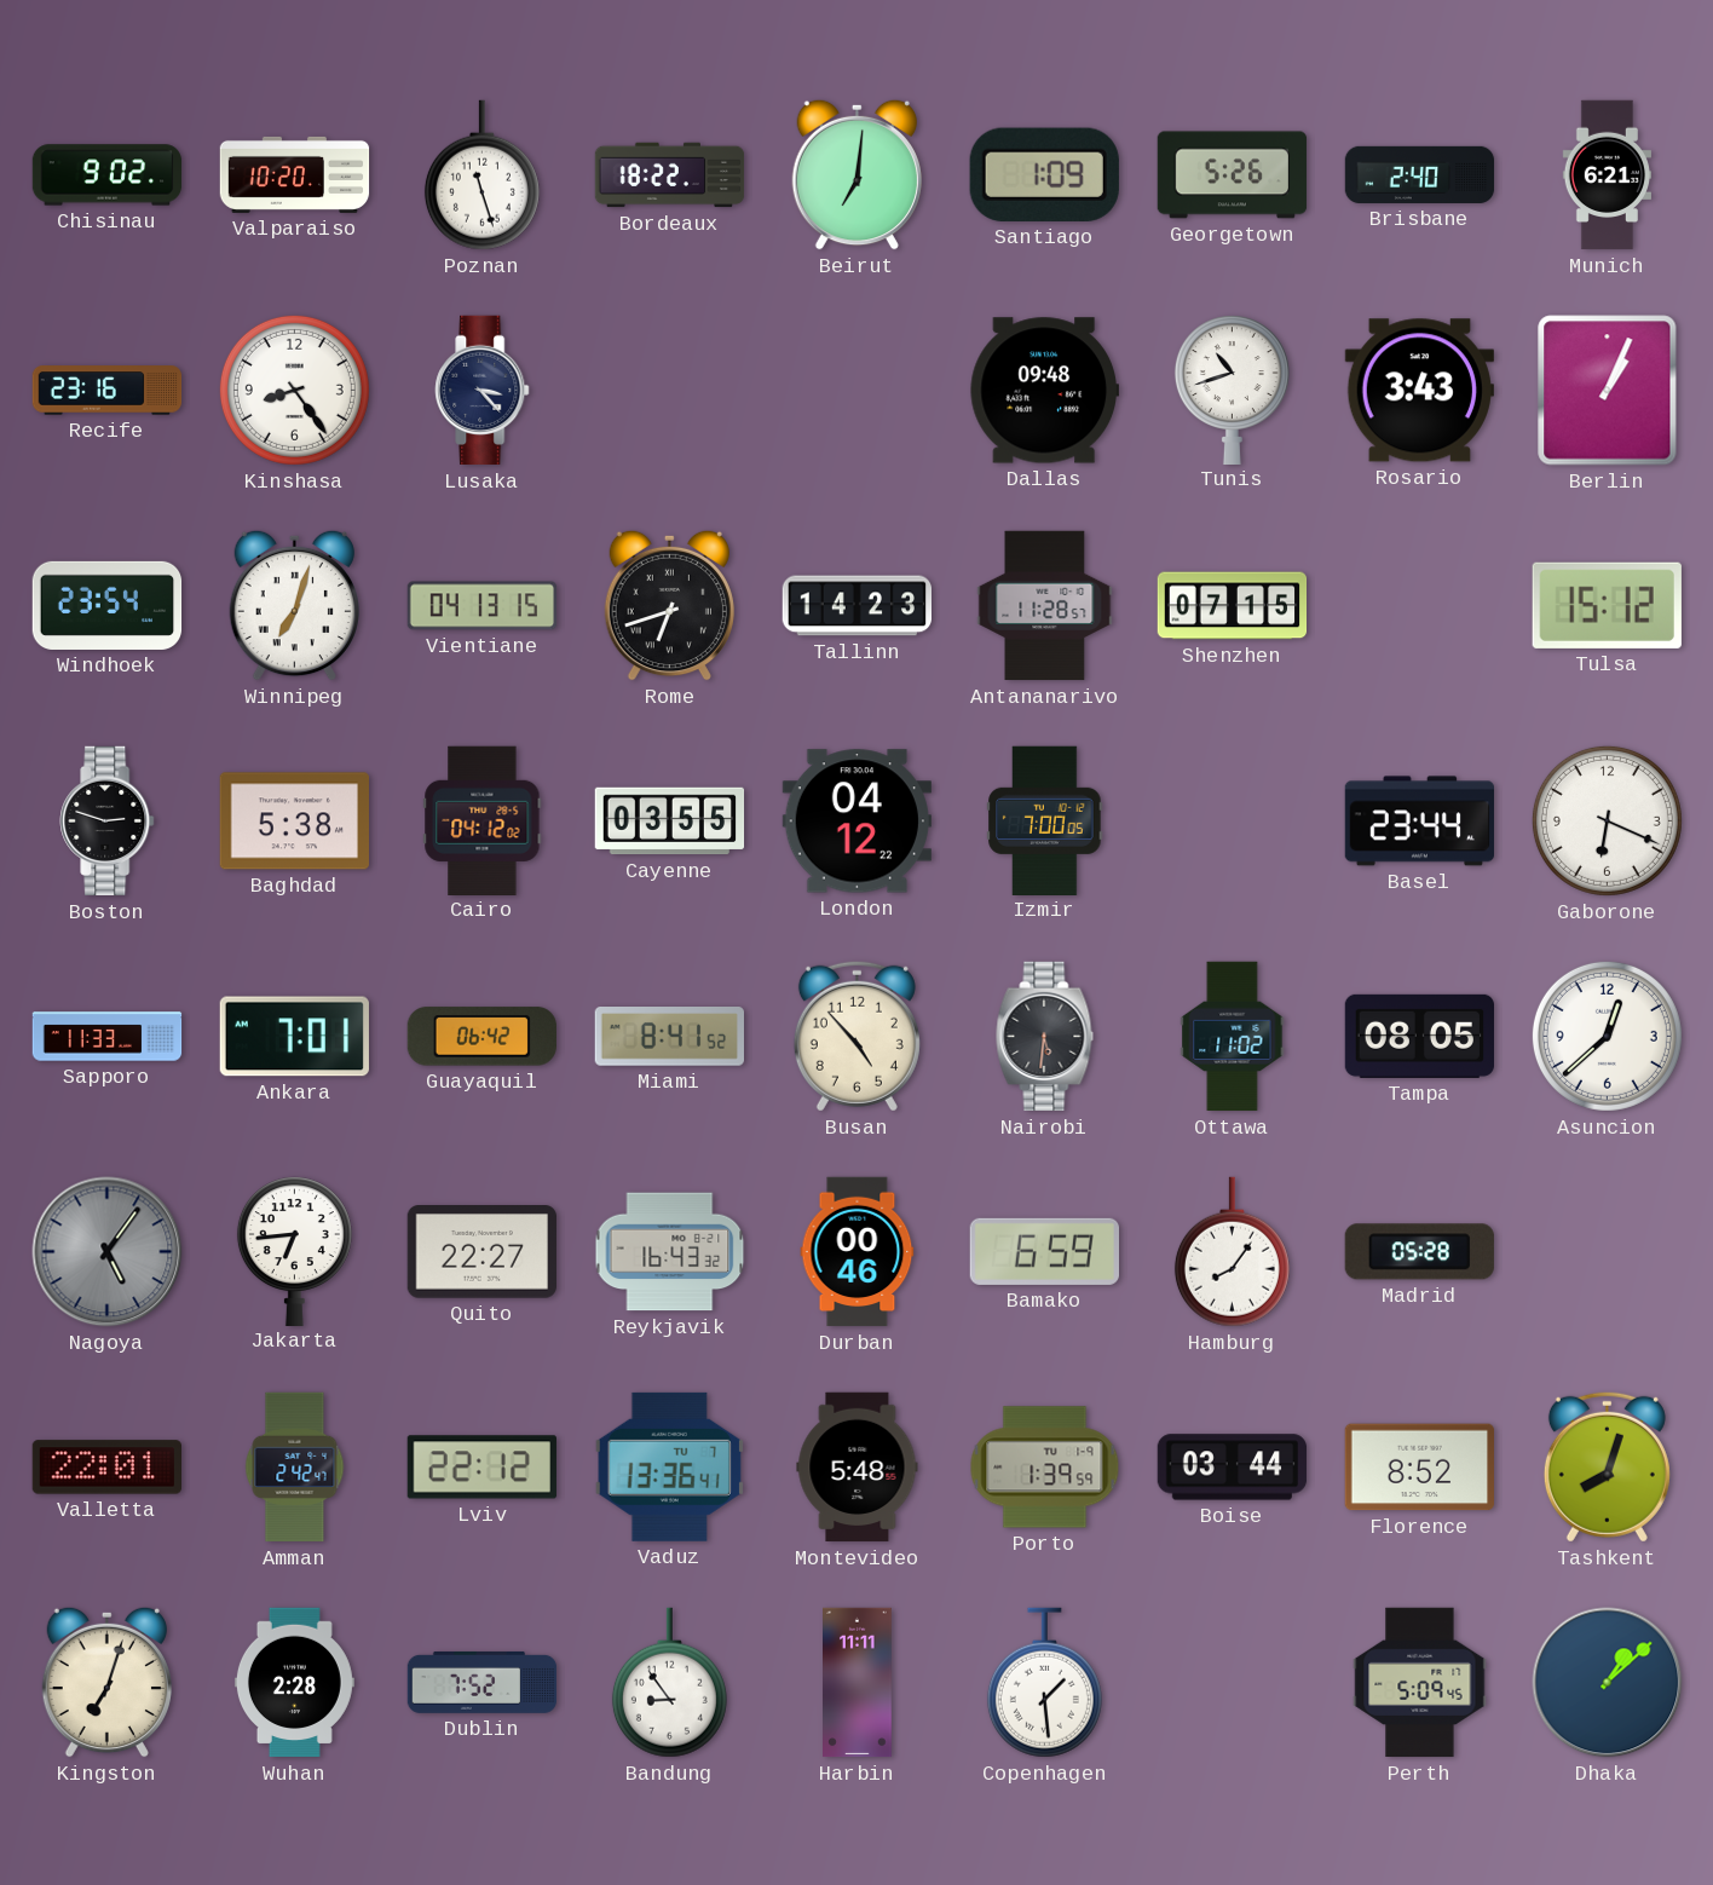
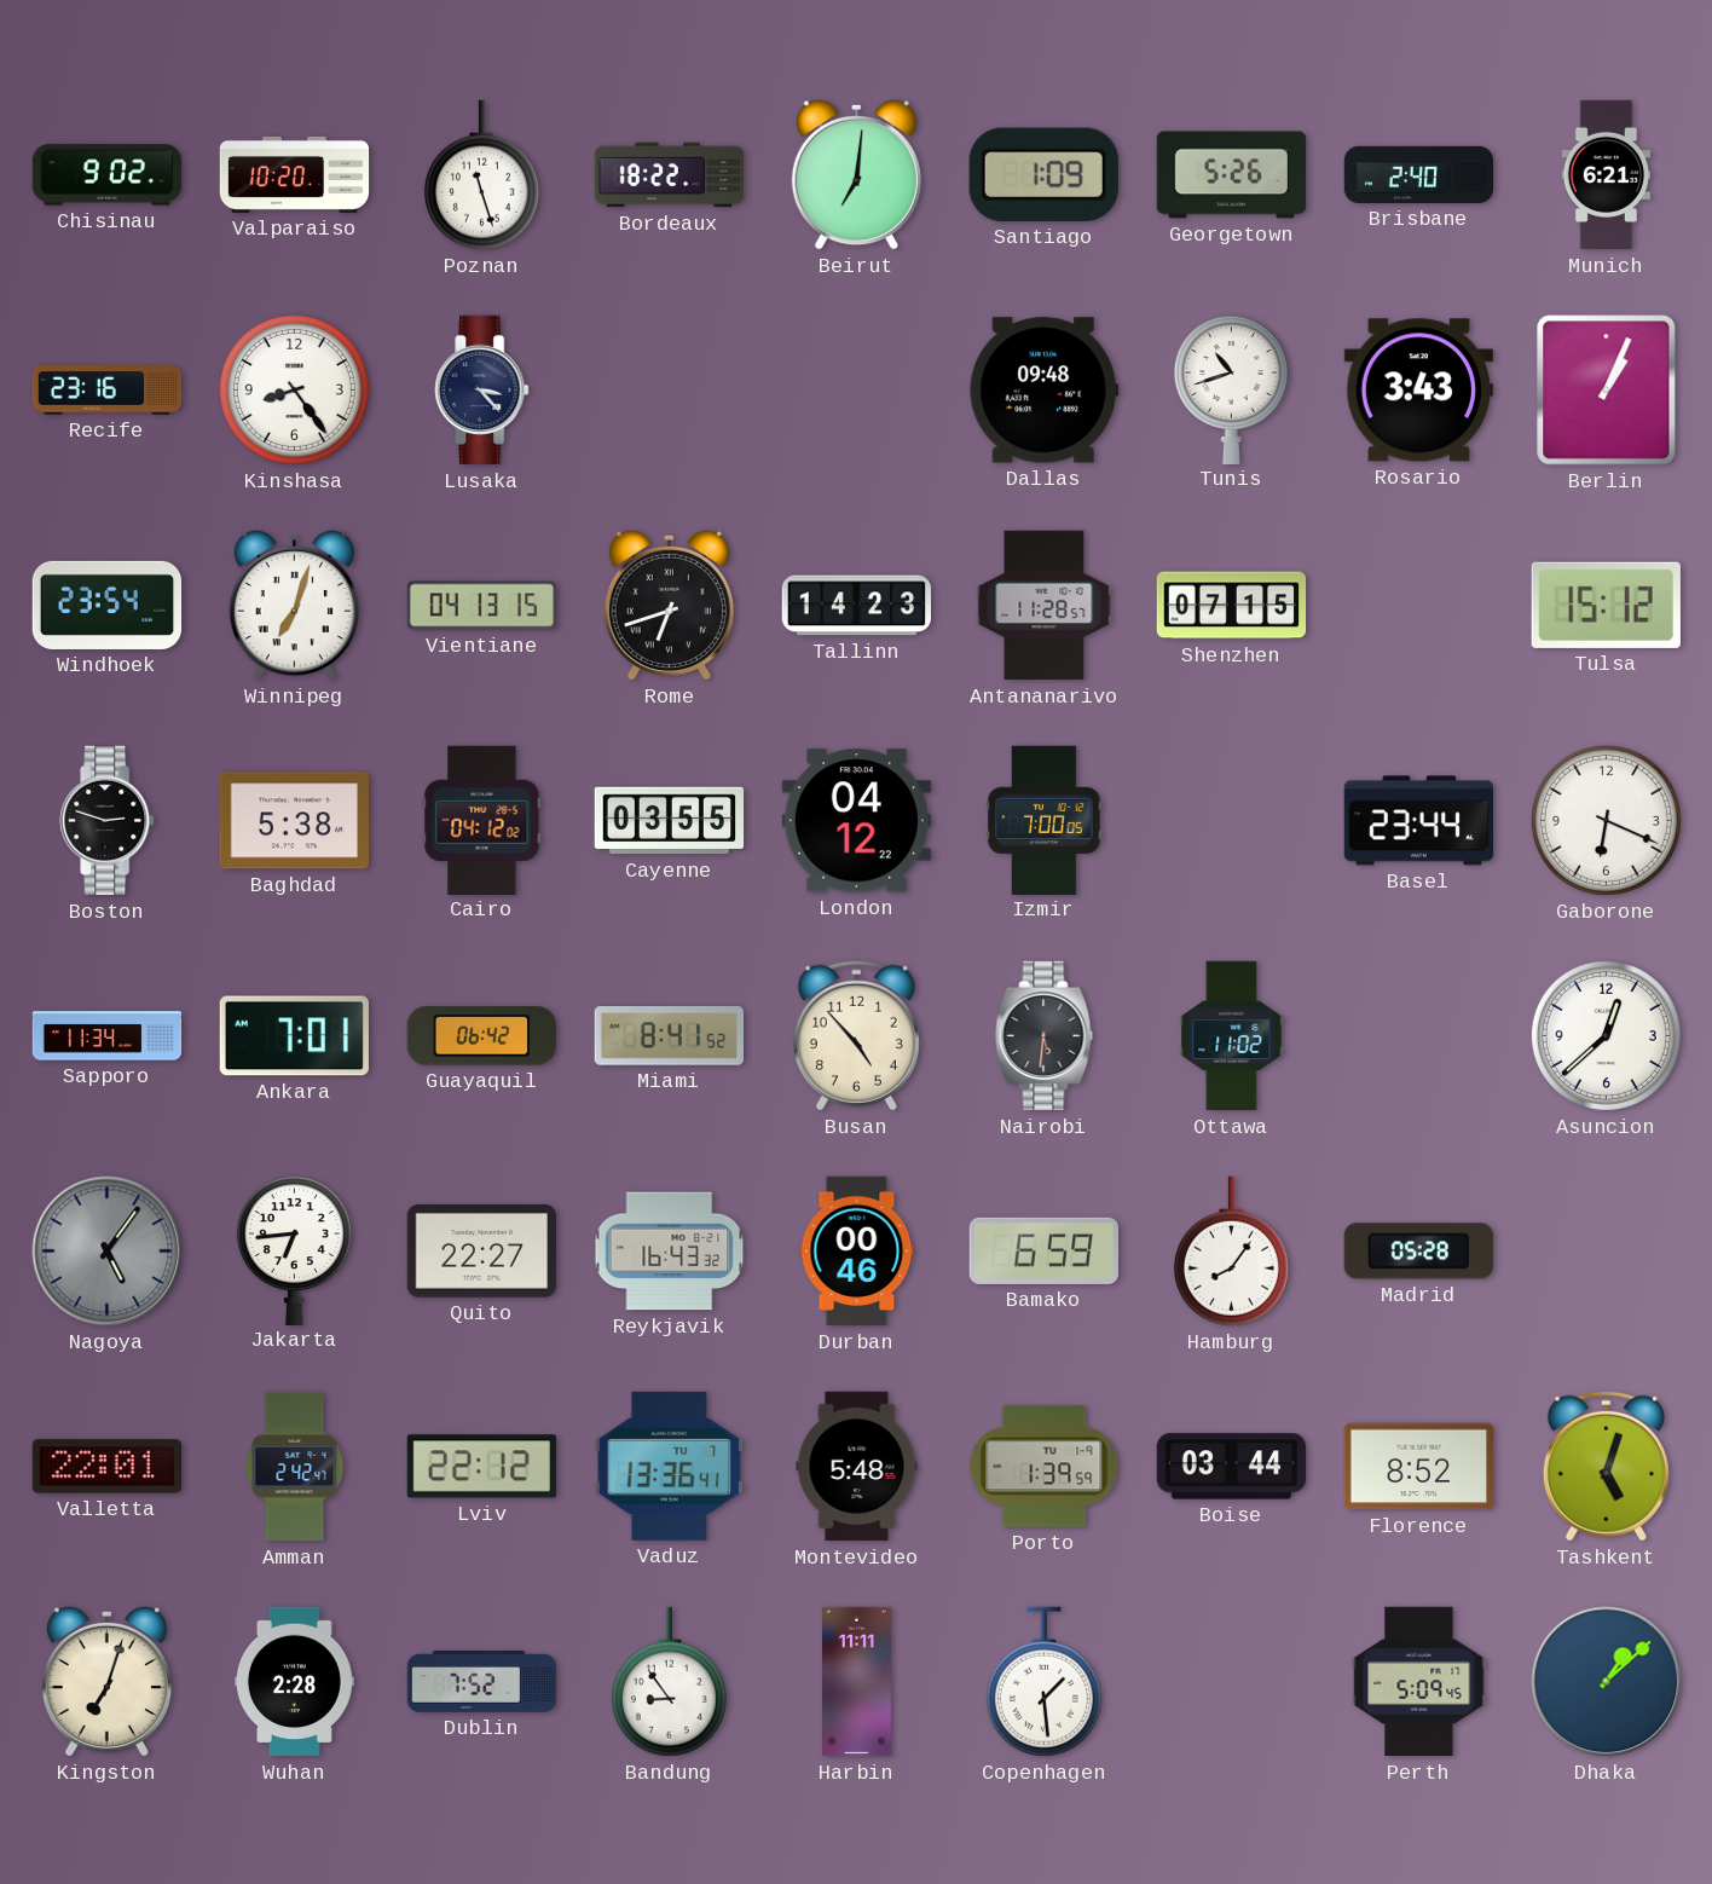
Sapporo: 11:33 -> 11:34
Tampa: 08:05 -> none
Tashkent: 8:03 -> 5:03
